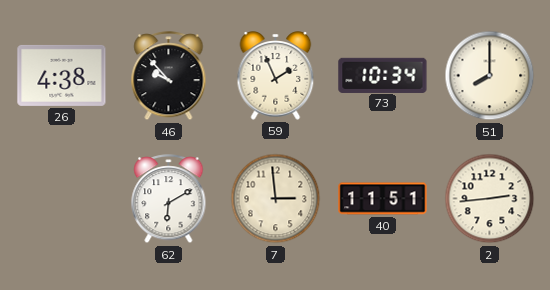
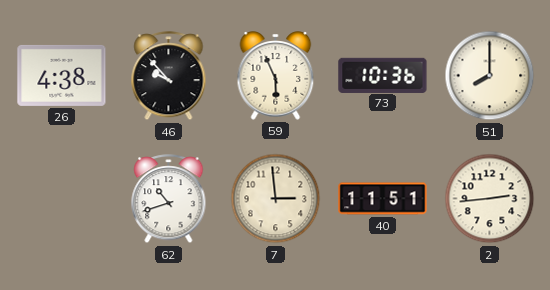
59: 1:56 -> 5:56
73: 10:34 -> 10:36
62: 6:10 -> 10:42
